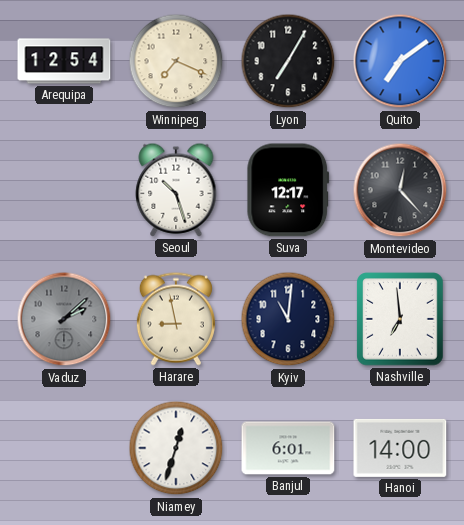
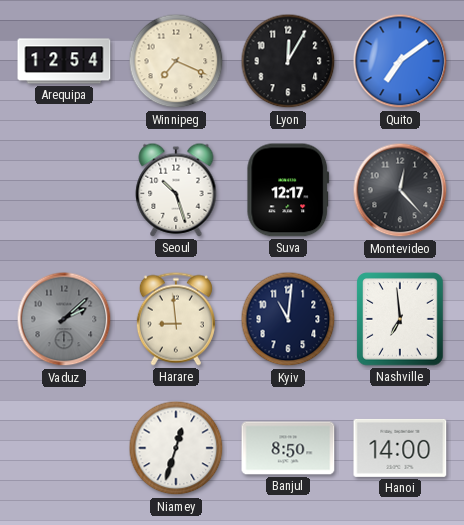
Lyon: 7:05 -> 12:05
Harare: 8:58 -> 8:59
Banjul: 6:01 -> 8:50
